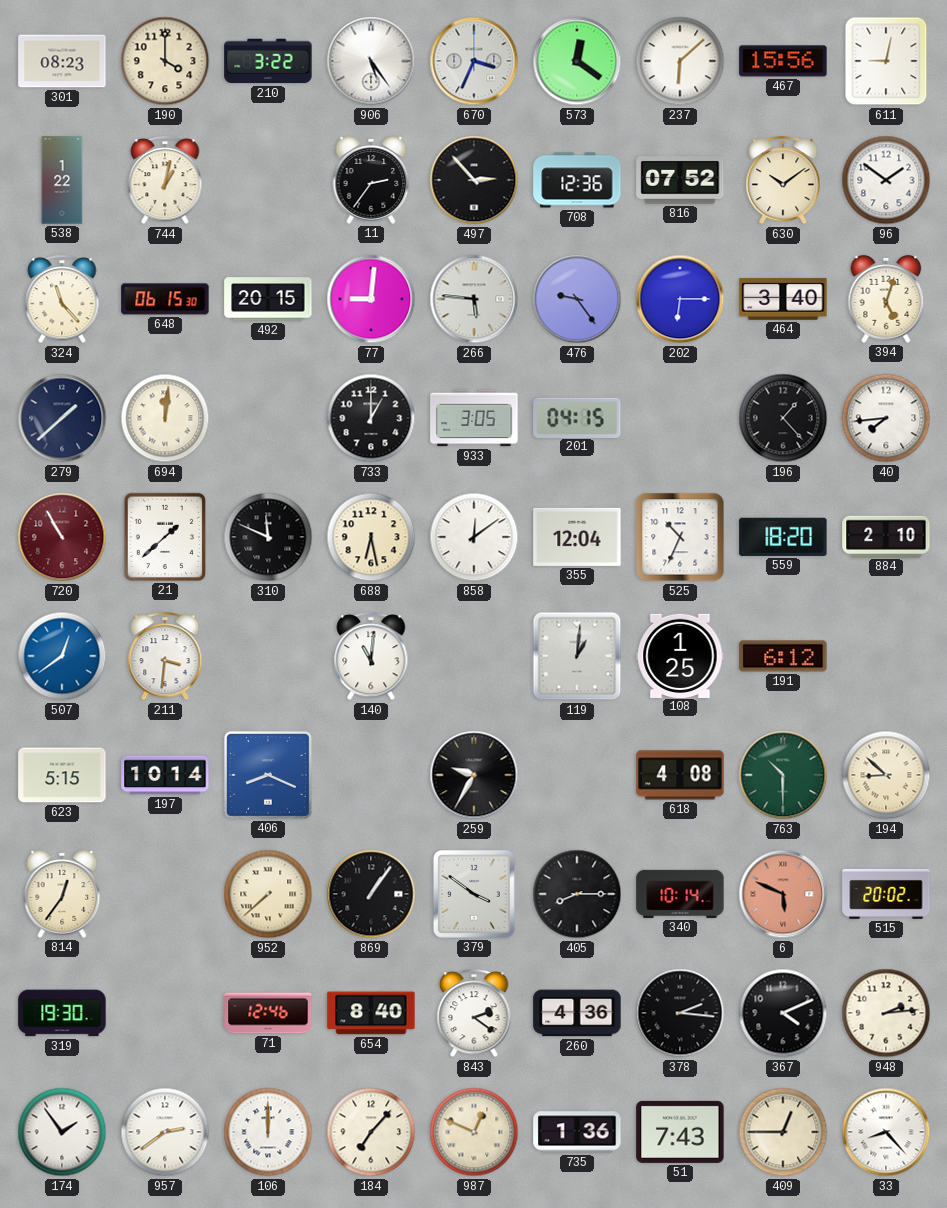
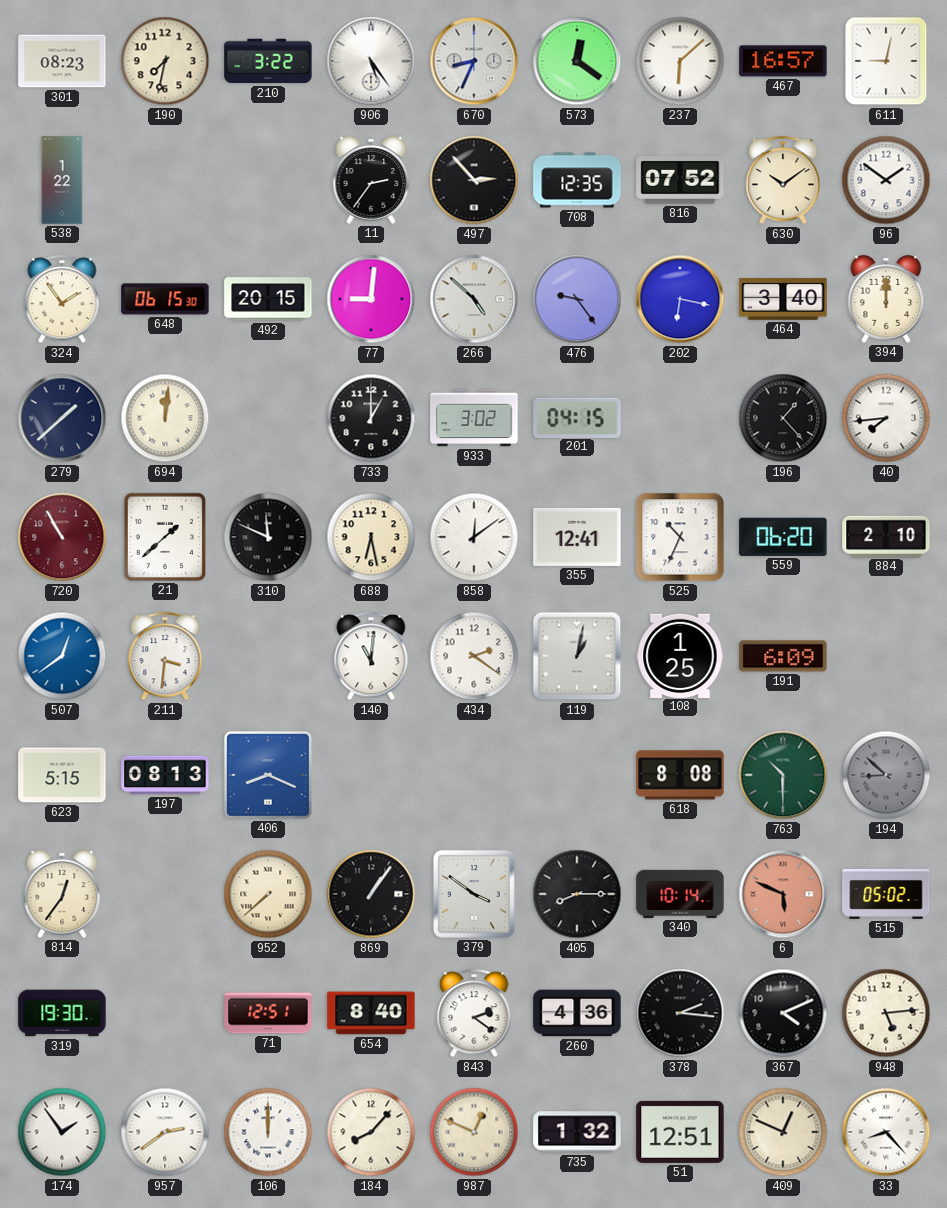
190: 4:00 -> 7:32
670: 3:34 -> 8:34
467: 15:56 -> 16:57
744: 1:02 -> none
708: 12:36 -> 12:35
324: 11:23 -> 1:54
266: 5:46 -> 4:52
202: 6:15 -> 6:17
394: 5:03 -> 12:00
933: 3:05 -> 3:02
355: 12:04 -> 12:41
559: 18:20 -> 06:20
434: none -> 2:21
119: 1:01 -> 1:02
191: 6:12 -> 6:09
197: 10:14 -> 08:13
259: 9:35 -> none
618: 4:08 -> 8:08
194 dial: cream -> grey
515: 20:02 -> 05:02
71: 12:46 -> 12:51
948: 2:14 -> 5:14
184: 7:07 -> 8:07
735: 1:36 -> 1:32
51: 7:43 -> 12:51
409: 12:45 -> 12:49
